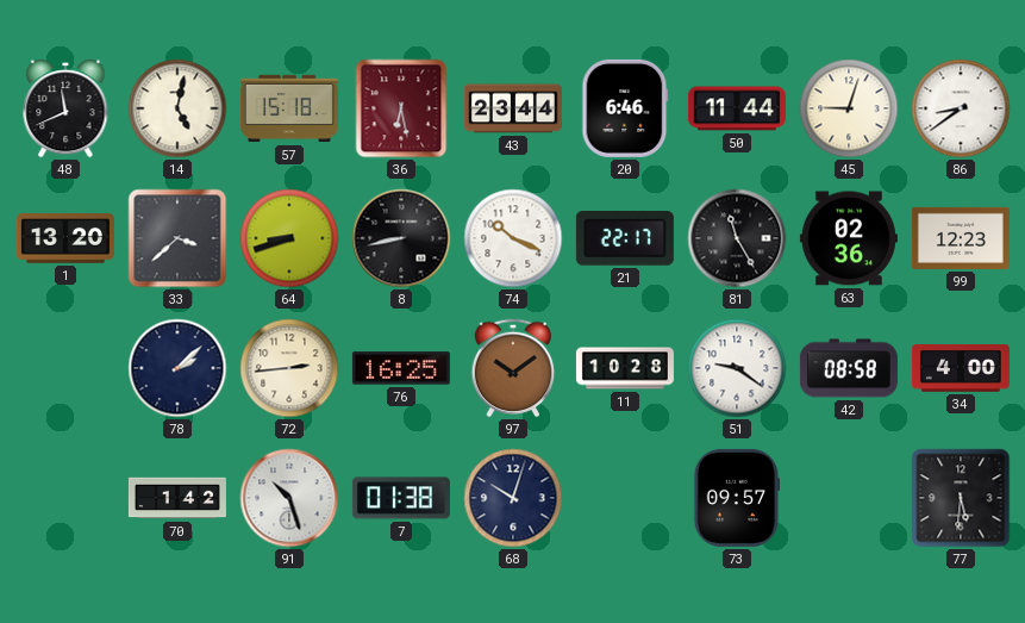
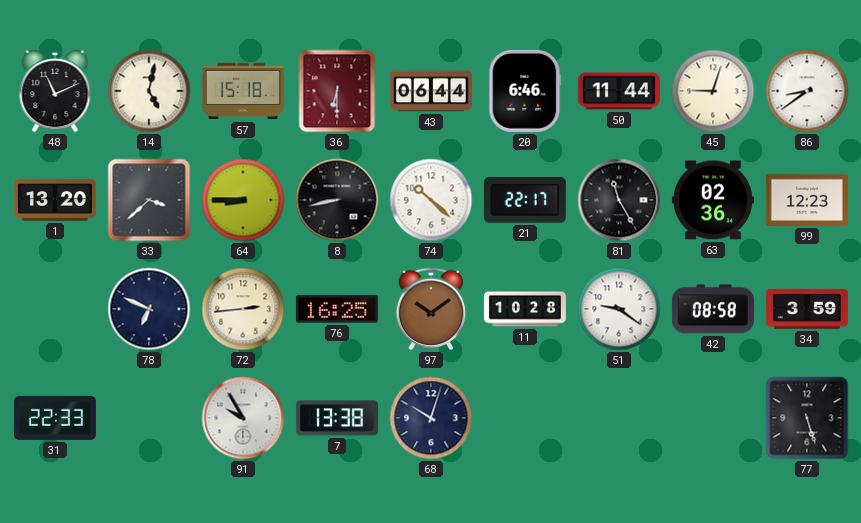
48: 11:41 -> 11:11
36: 6:28 -> 6:30
43: 23:44 -> 06:44
64: 8:42 -> 8:45
74: 10:19 -> 10:22
78: 2:08 -> 6:49
34: 4:00 -> 3:59
31: none -> 22:33
70: 1:42 -> none
91: 10:27 -> 9:55
7: 01:38 -> 13:38
73: 09:57 -> none
77: 5:31 -> 5:27
